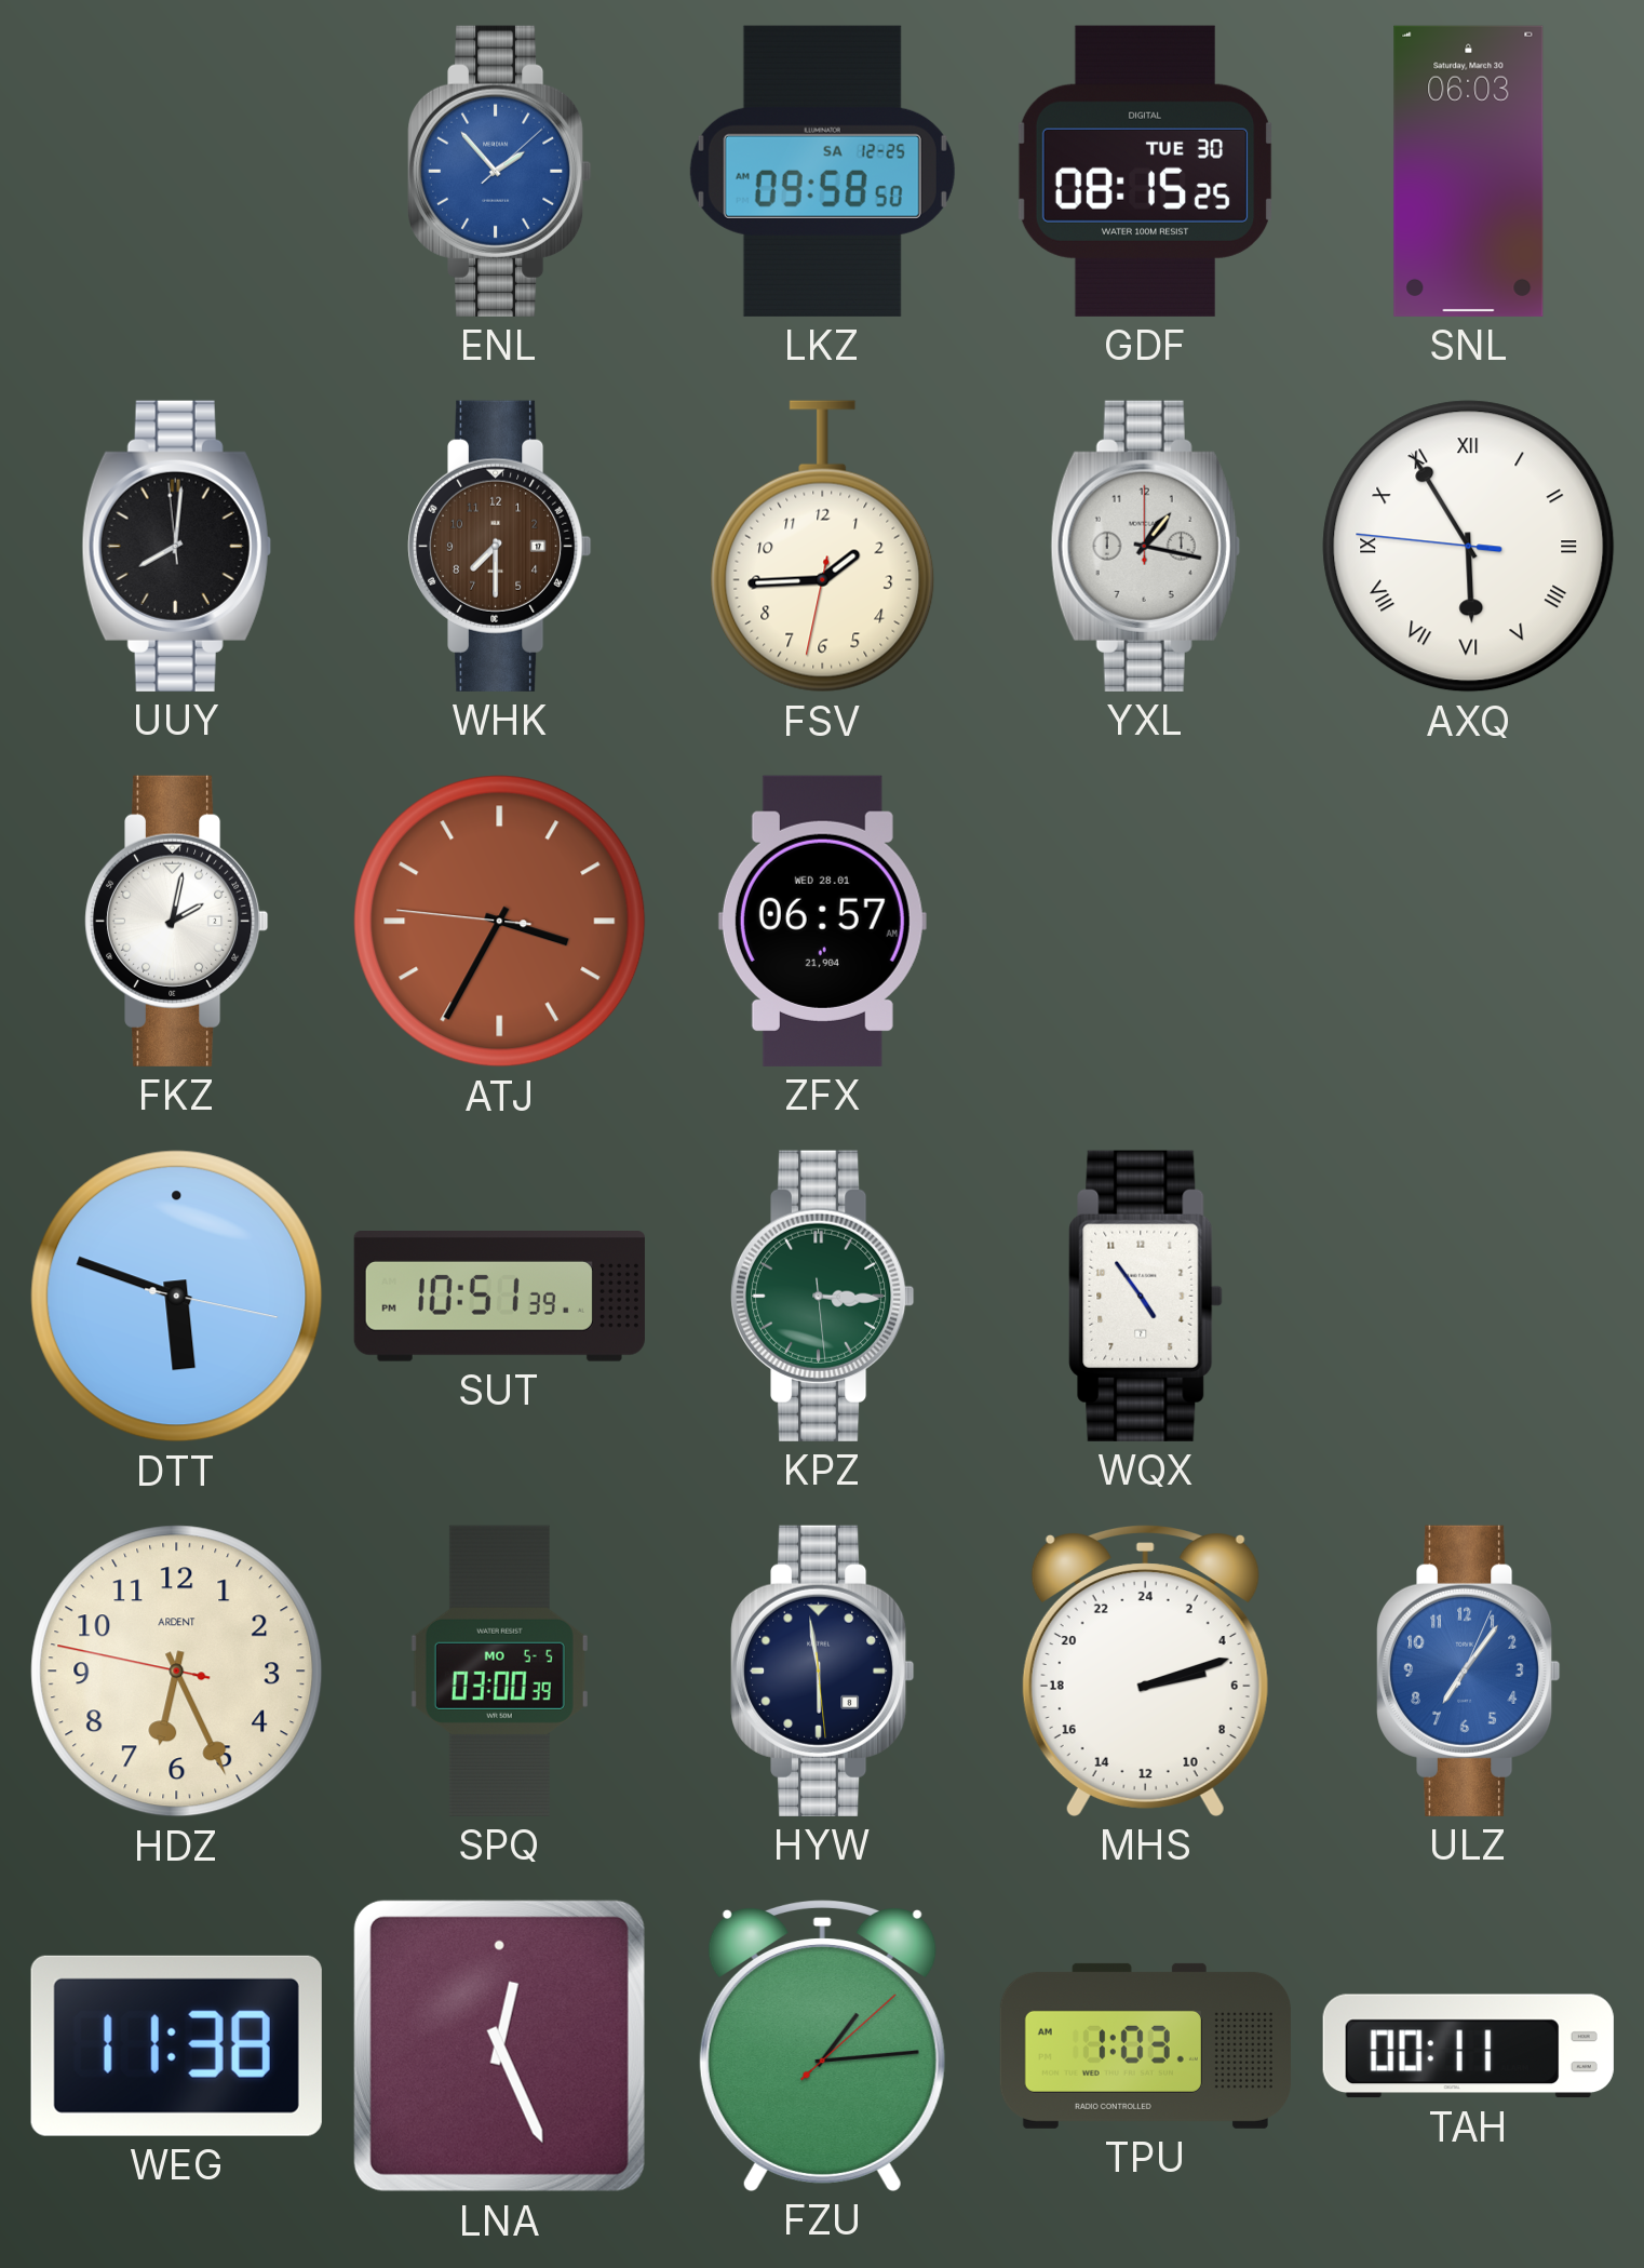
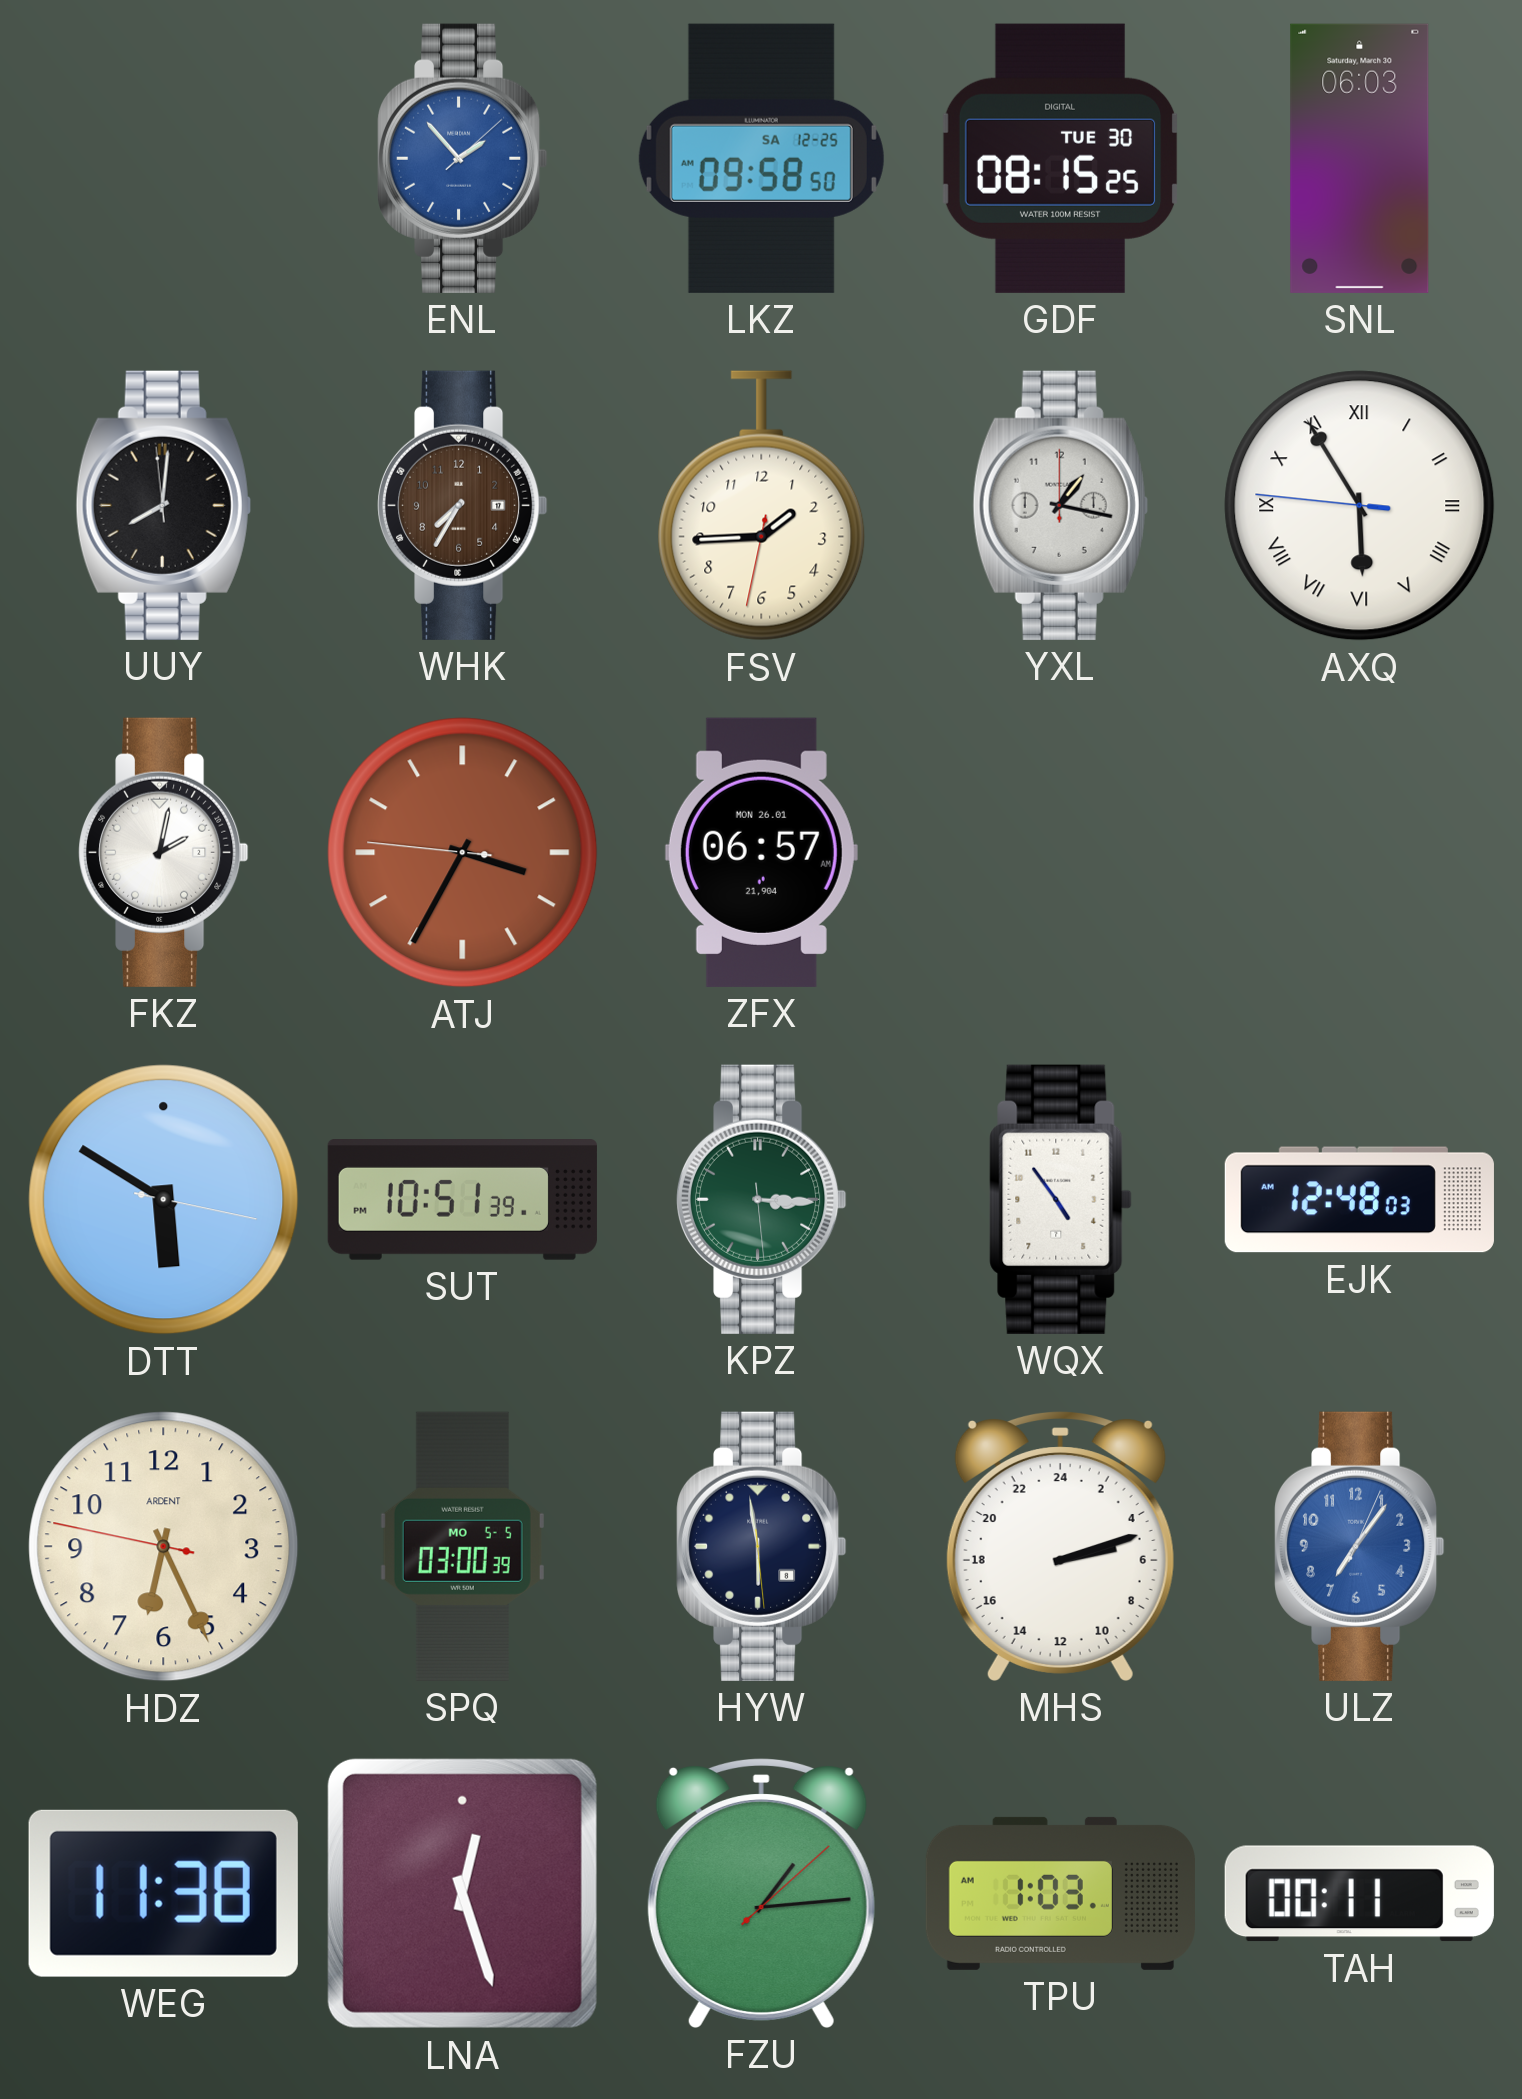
WHK: 7:30 -> 7:35
ZFX date: WED 28.01 -> MON 26.01
DTT: 5:48 -> 5:50
EJK: none -> 12:48
LNA: 12:26 -> 12:27
